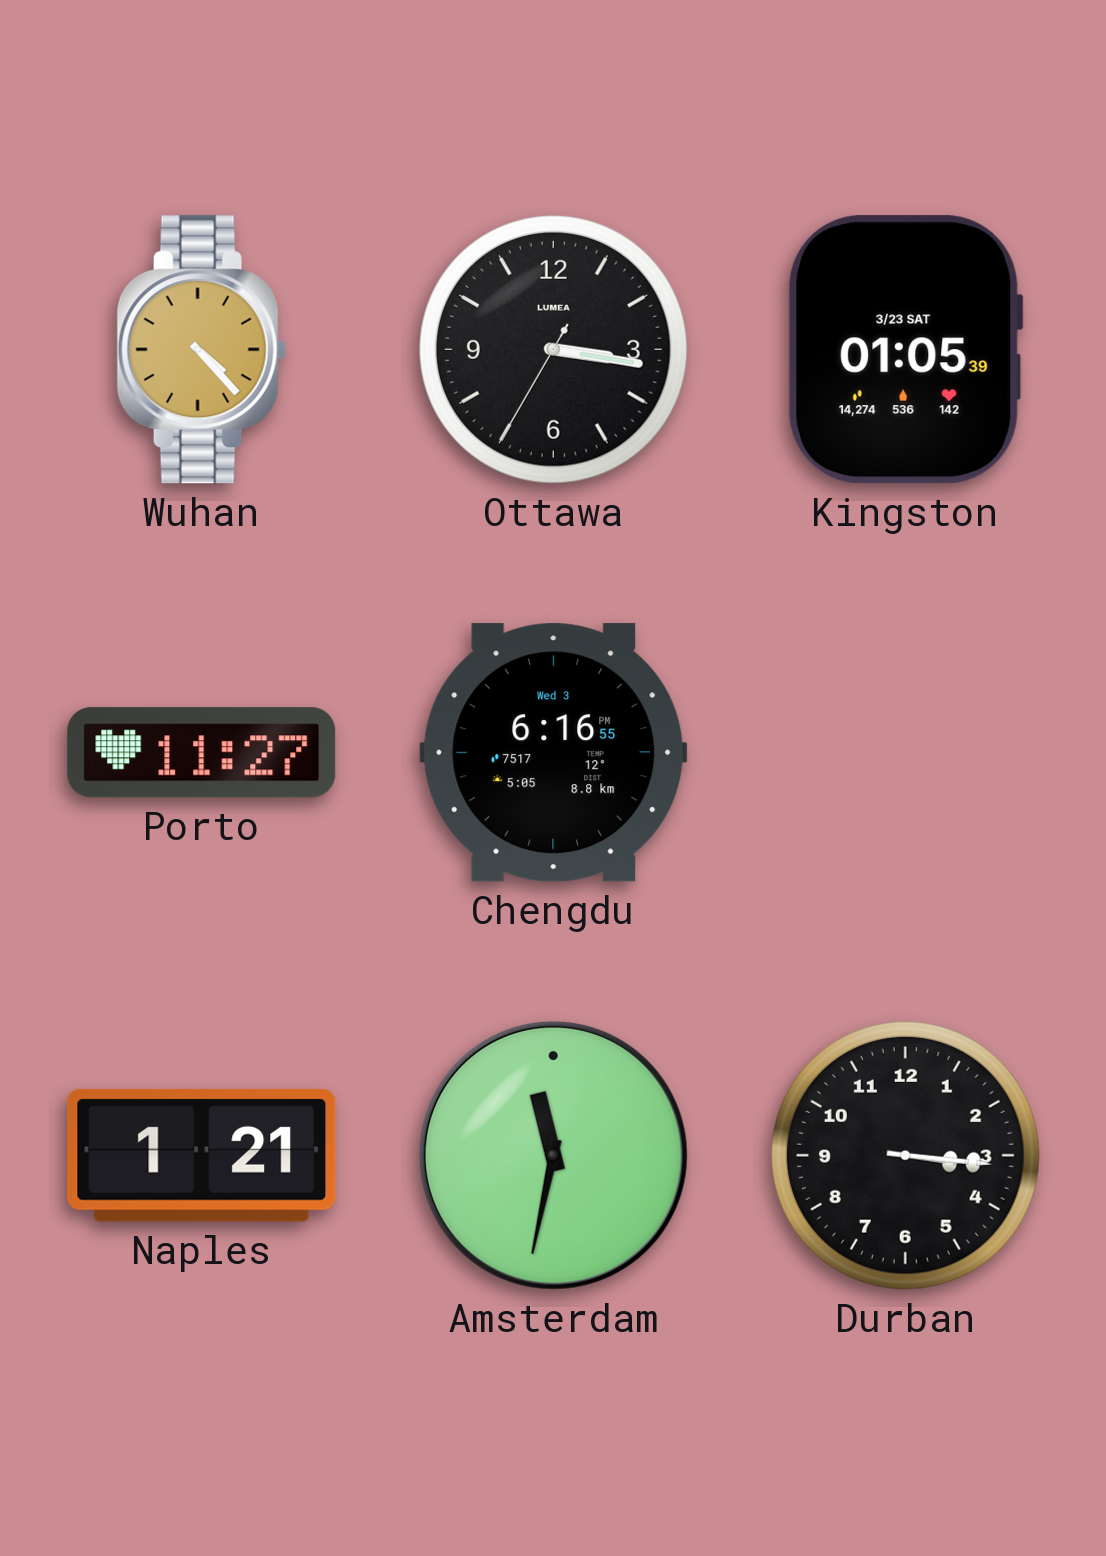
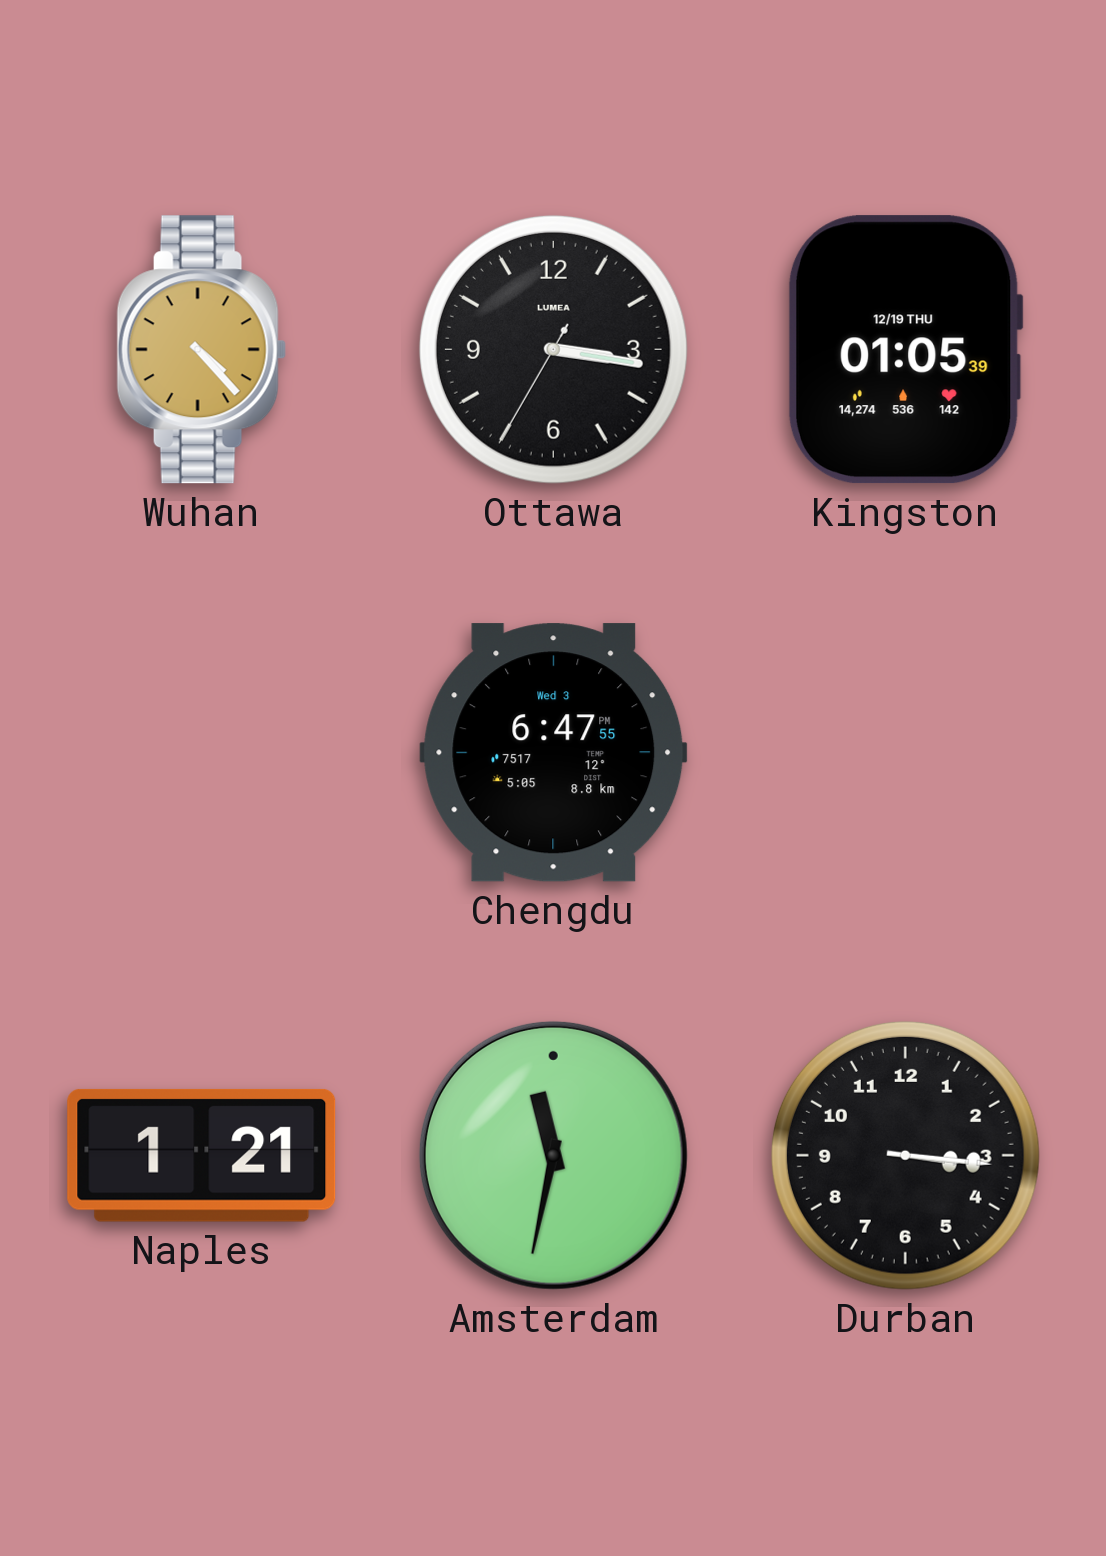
Kingston date: 3/23 SAT -> 12/19 THU
Porto: 11:27 -> none
Chengdu: 6:16 -> 6:47
